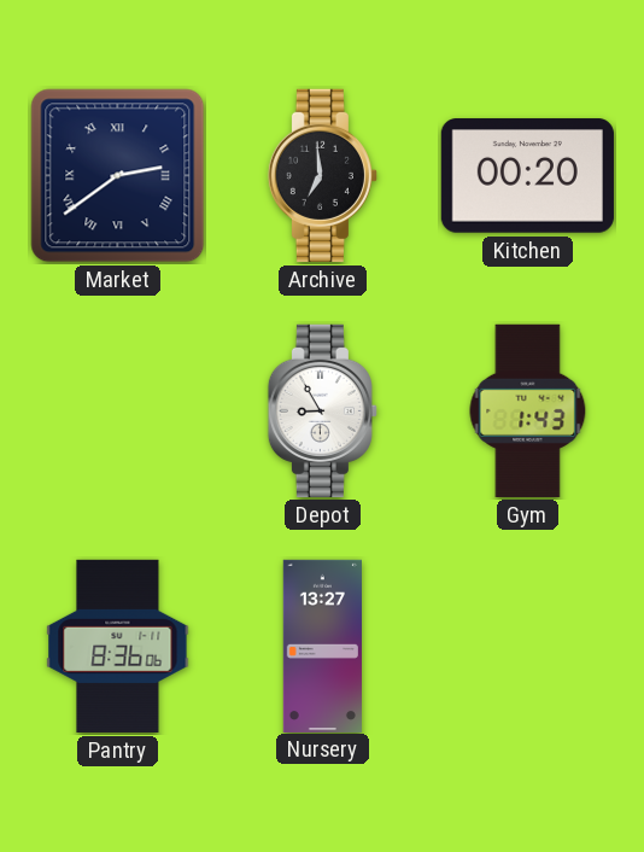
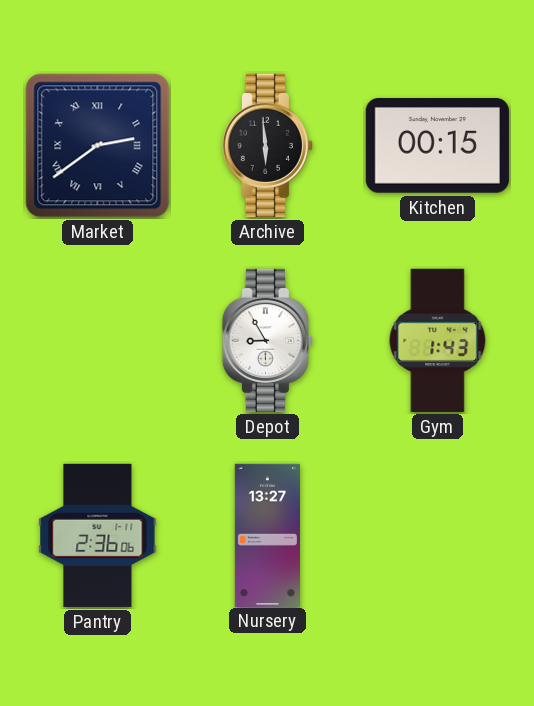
Archive: 6:59 -> 5:59
Kitchen: 00:20 -> 00:15
Pantry: 8:36 -> 2:36
